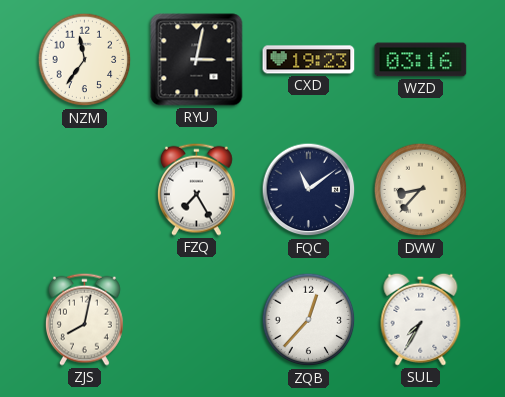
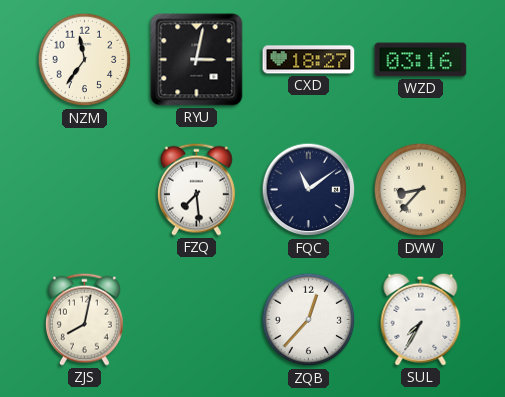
CXD: 19:23 -> 18:27
FZQ: 7:25 -> 7:29
